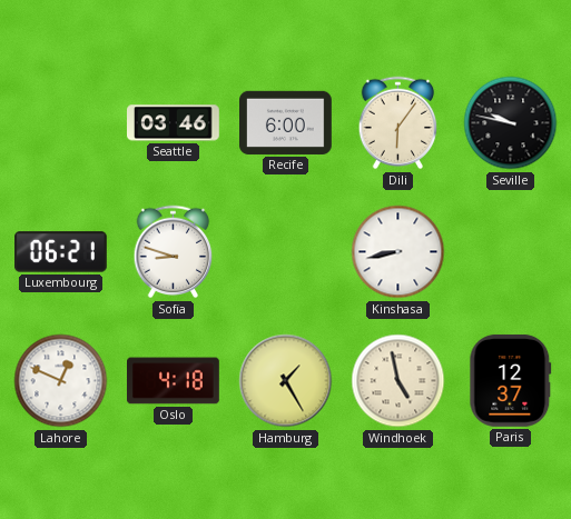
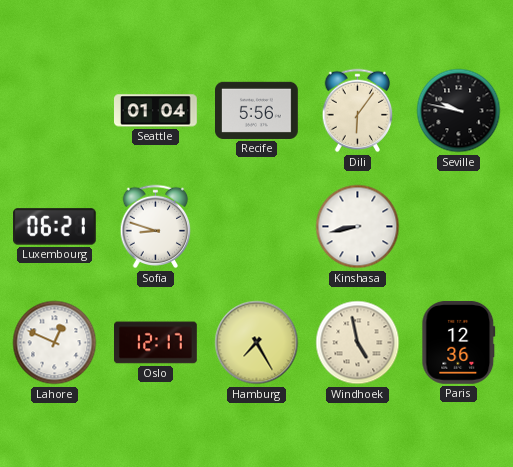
Seattle: 03:46 -> 01:04
Recife: 6:00 -> 5:56
Oslo: 4:18 -> 12:17
Hamburg: 1:25 -> 7:25
Paris: 12:37 -> 12:36
